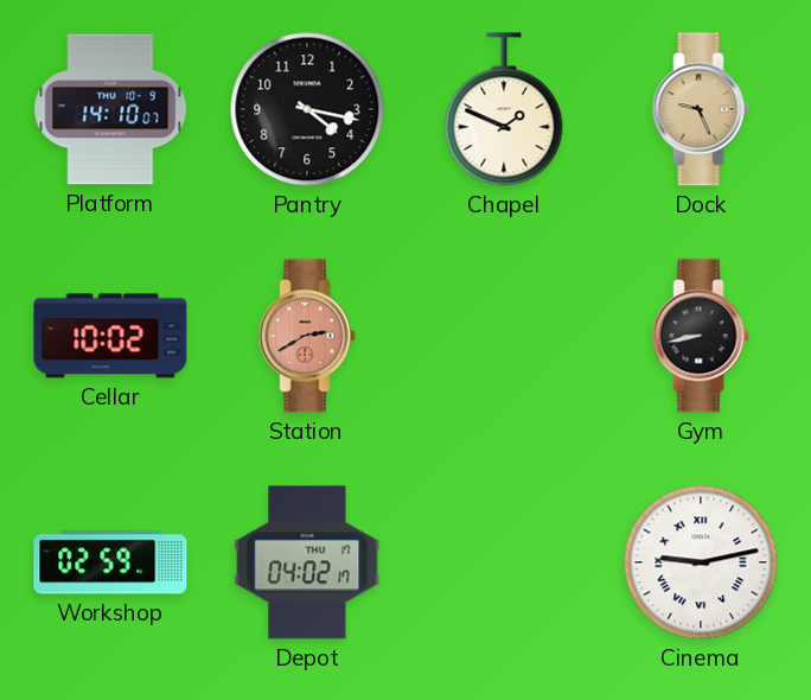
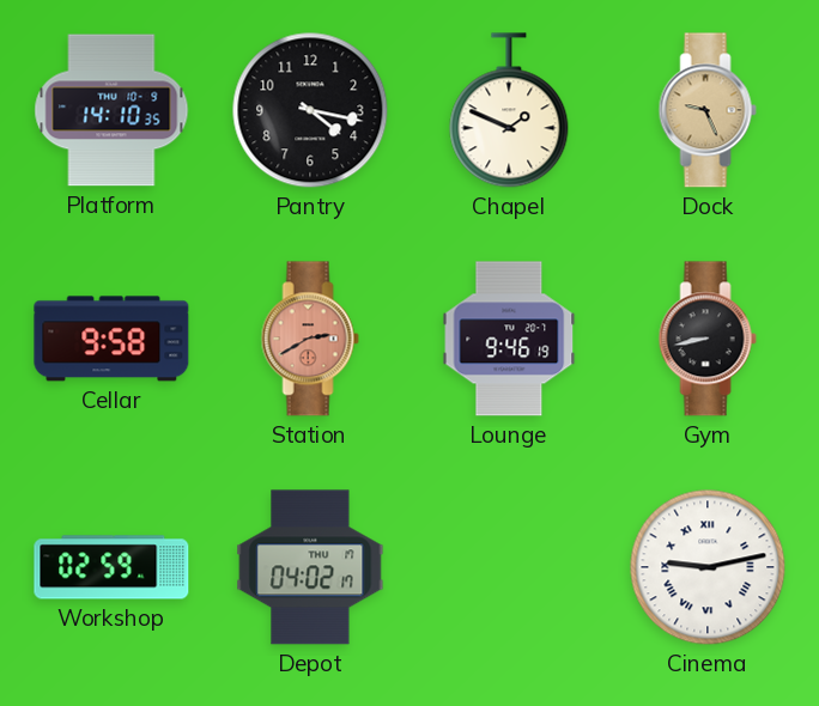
Platform: 14:10:07 -> 14:10:35
Cellar: 10:02 -> 9:58
Lounge: none -> 9:46
